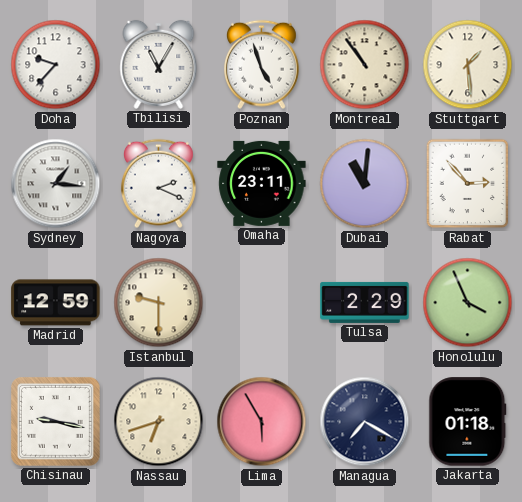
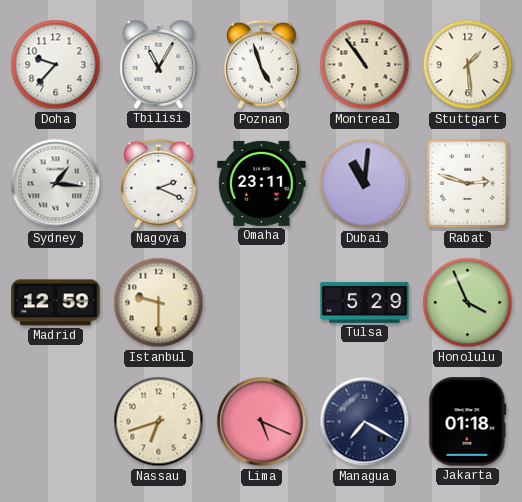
Rabat: 2:53 -> 2:48
Tulsa: 2:29 -> 5:29
Chisinau: 9:17 -> none
Lima: 5:55 -> 5:19
